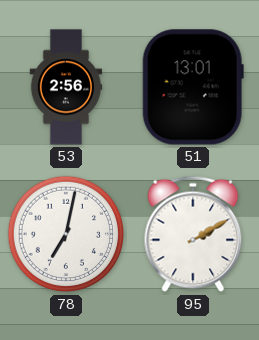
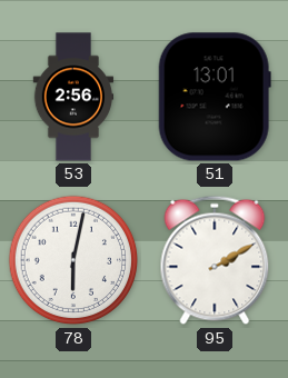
78: 7:02 -> 6:02
